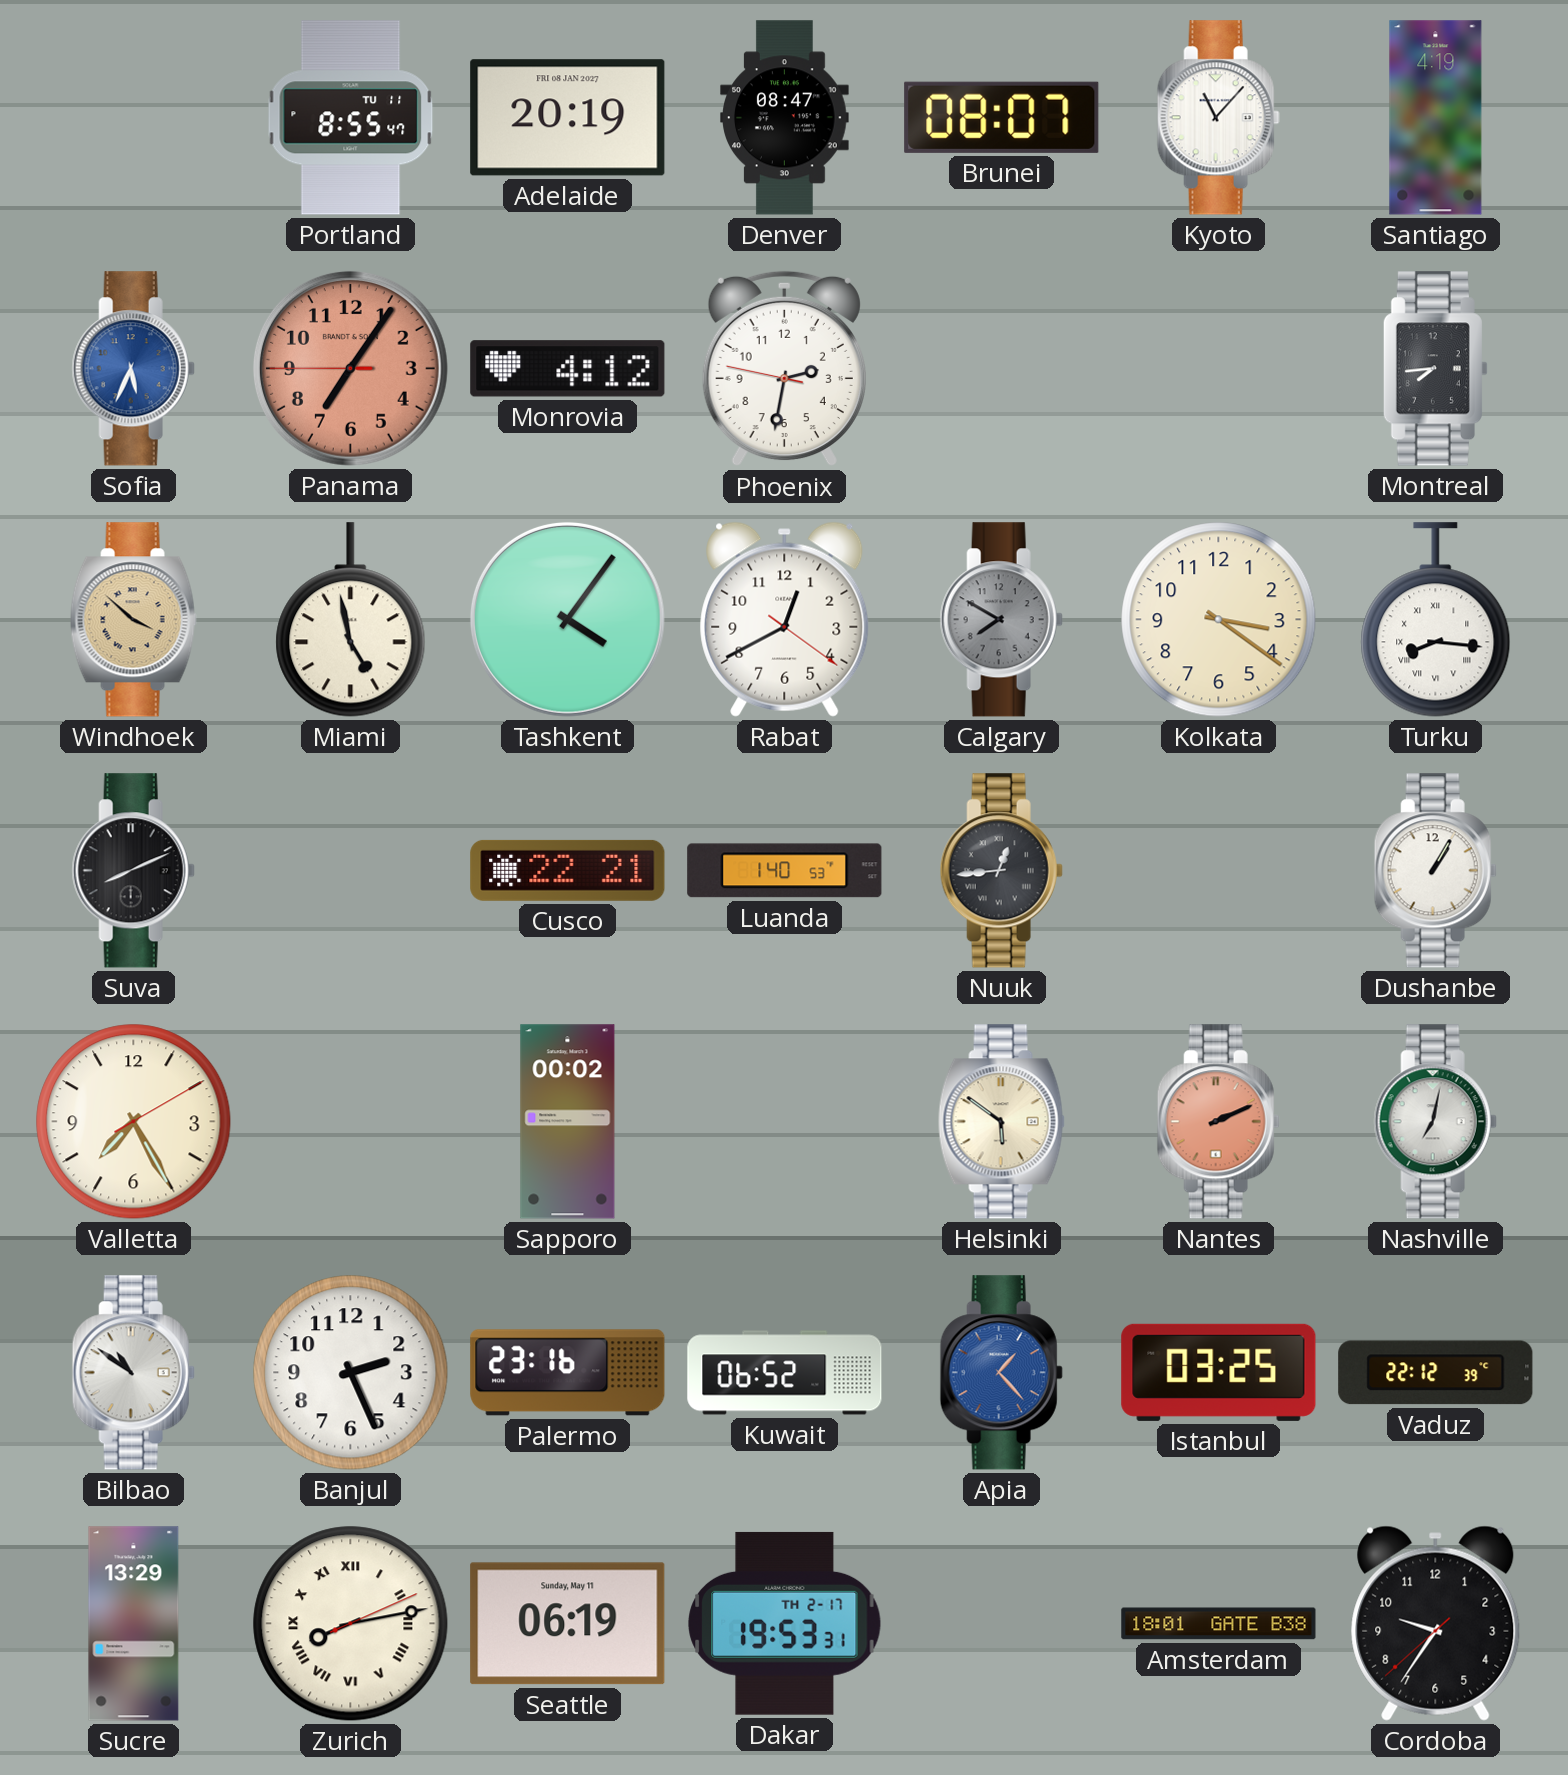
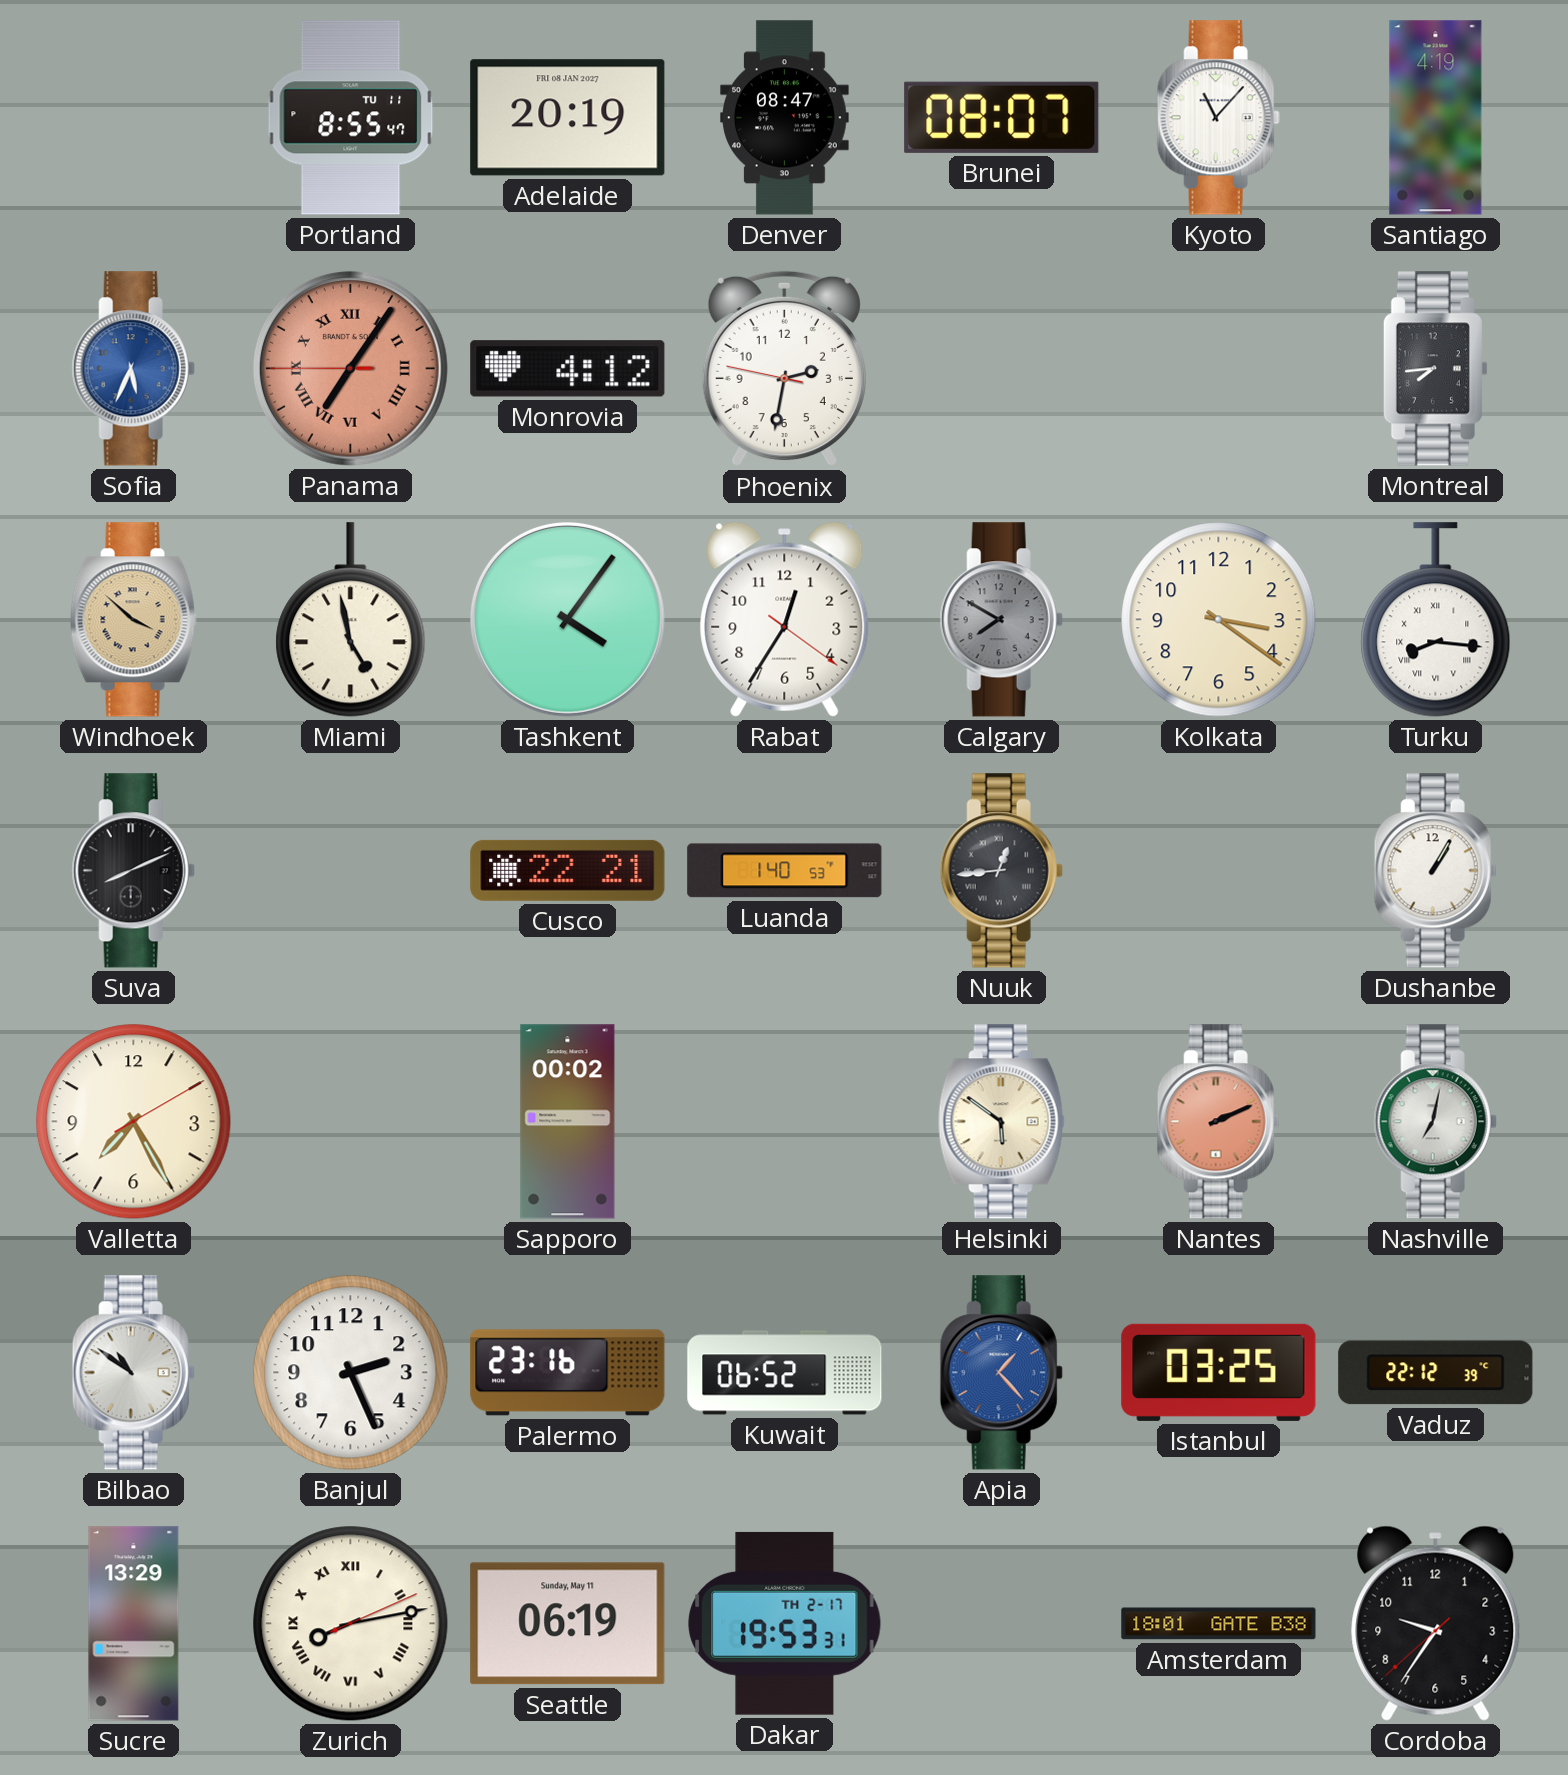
Panama numerals: Arabic -> Roman
Rabat: 12:40 -> 12:35
